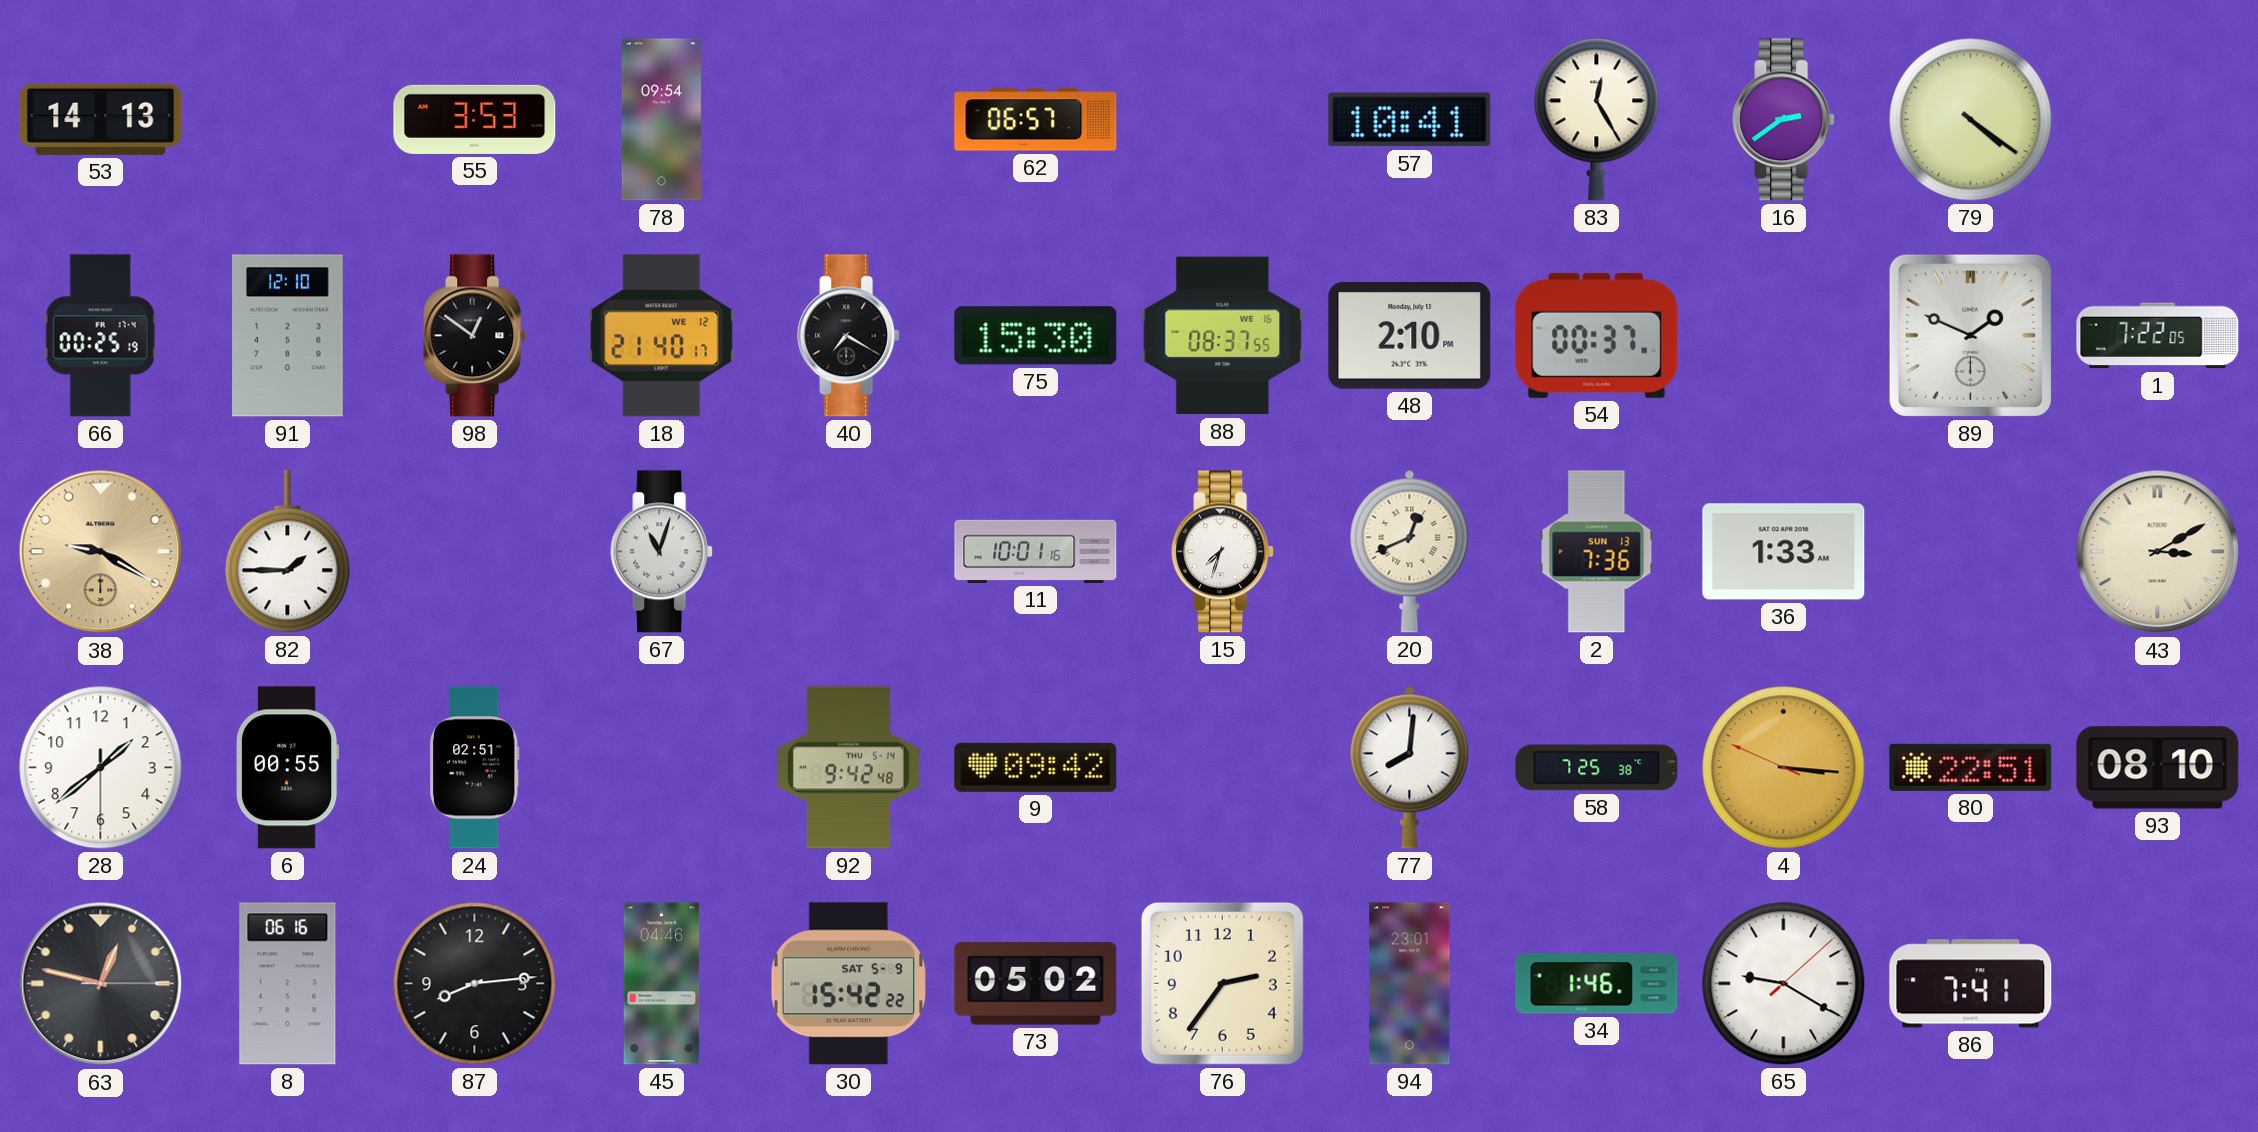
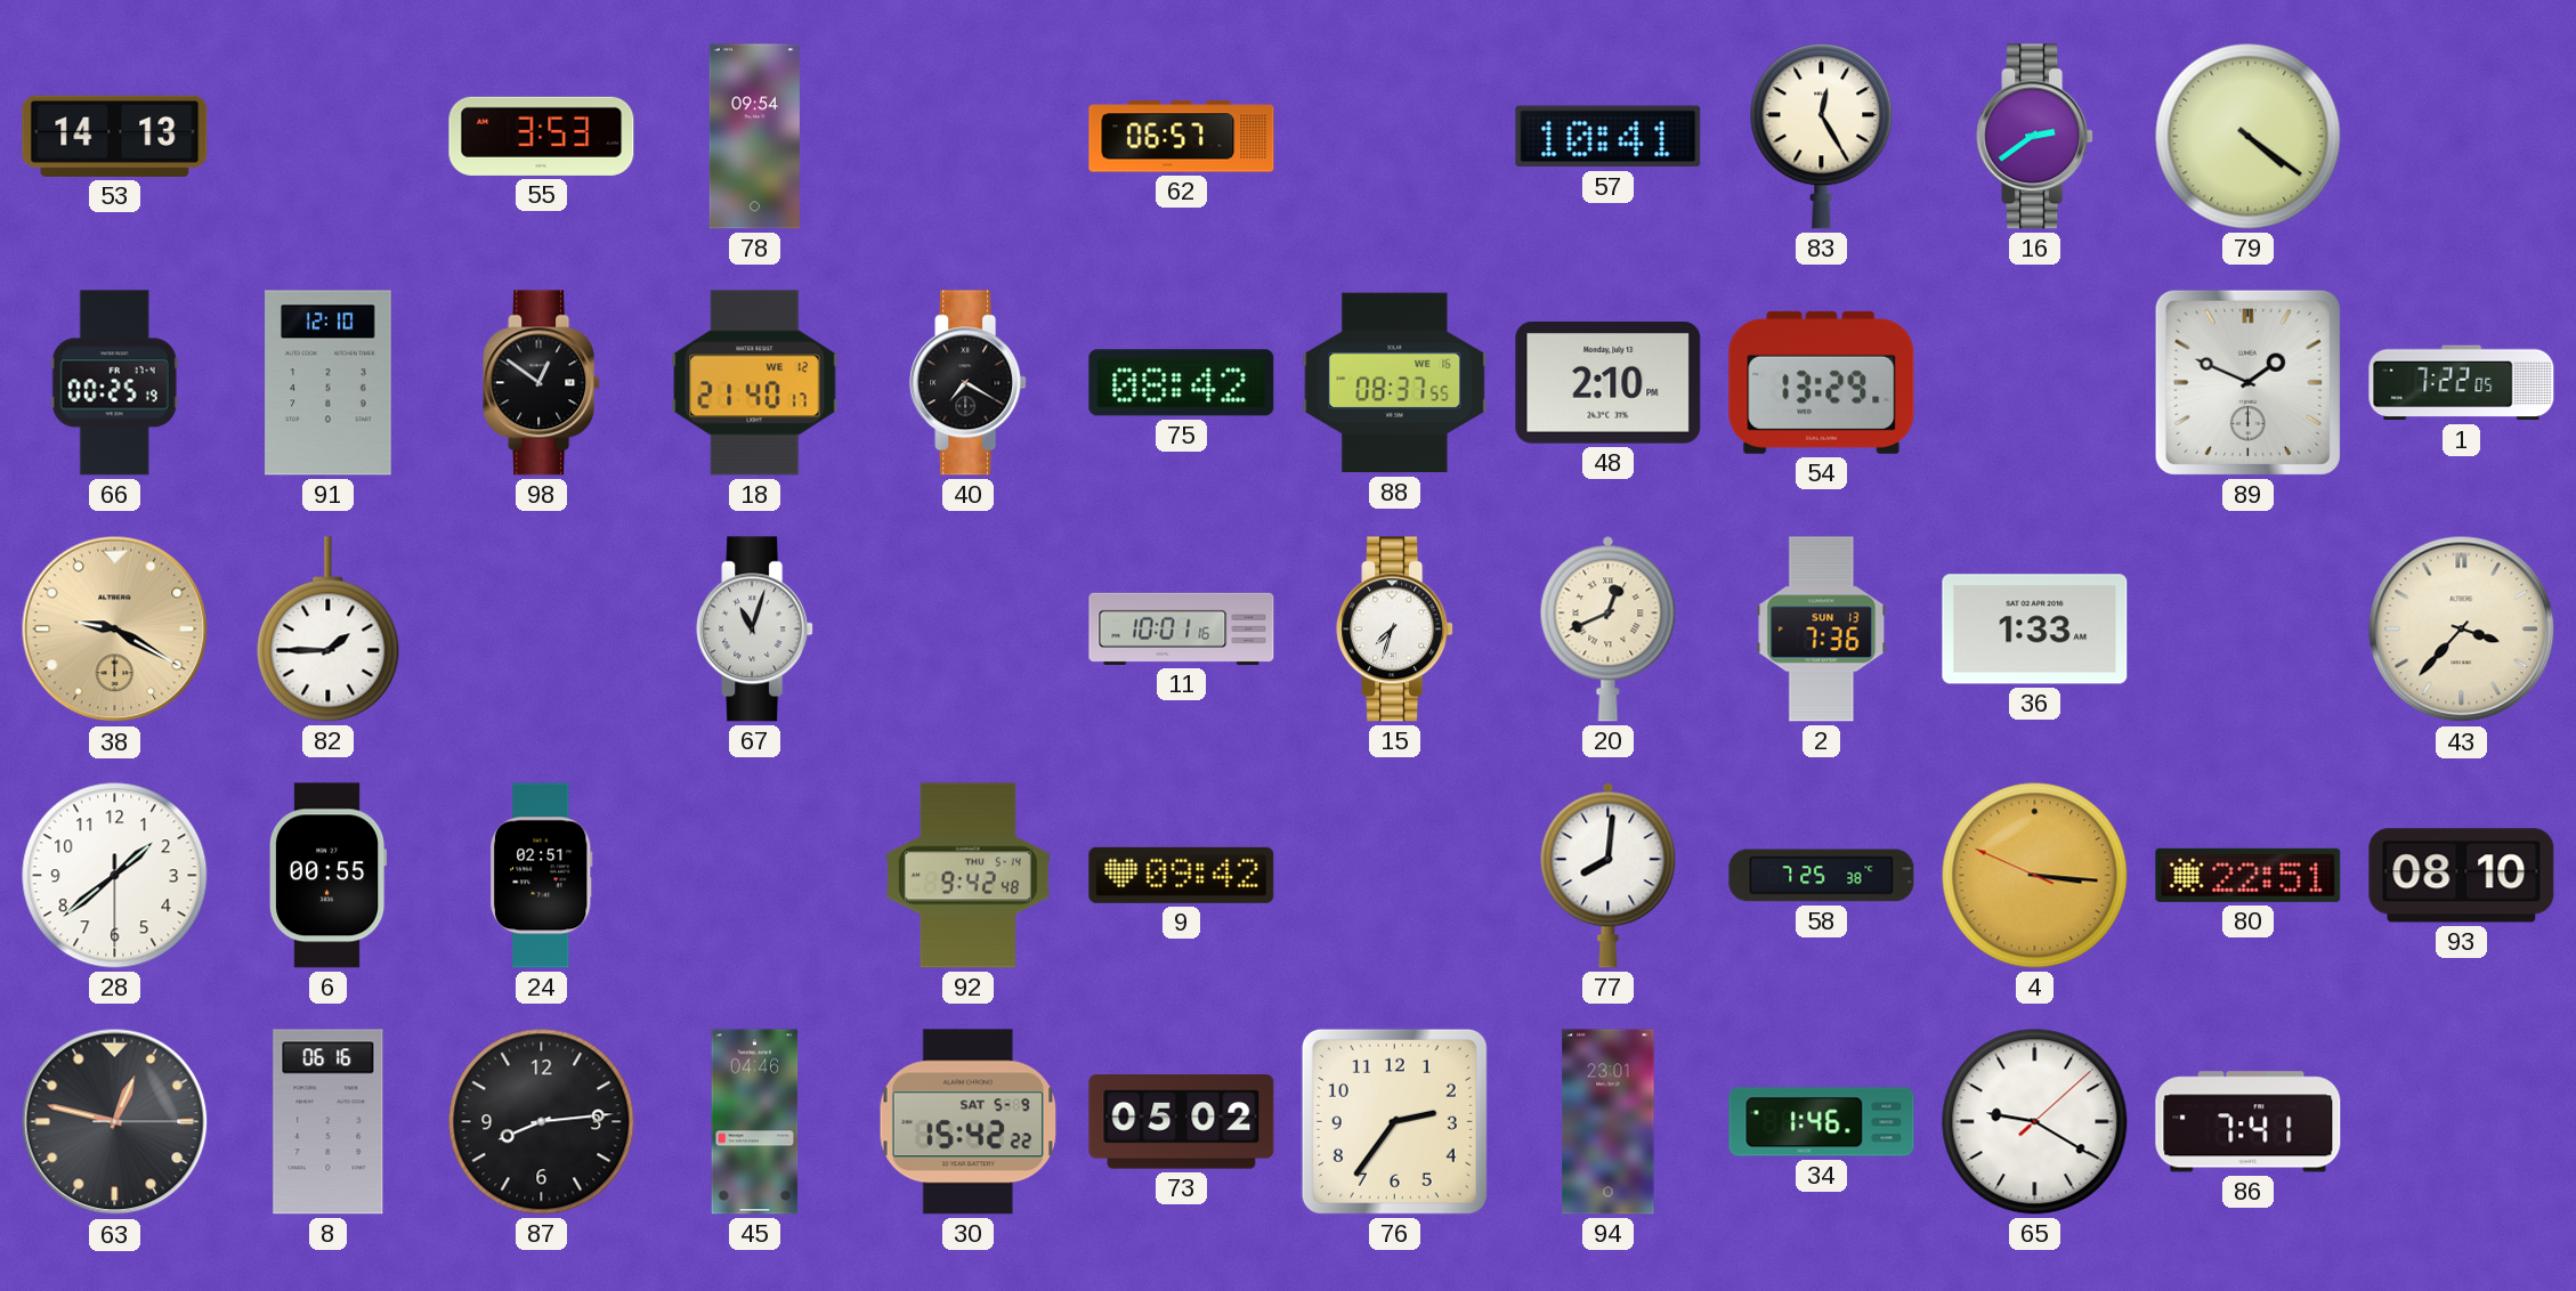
75: 15:30 -> 08:42
54: 00:37 -> 13:29
43: 3:10 -> 3:37
